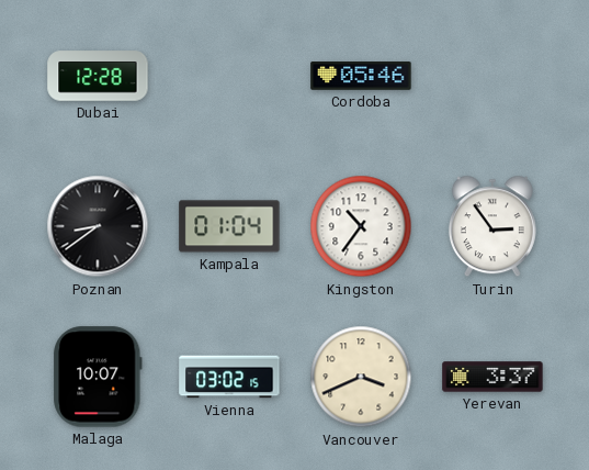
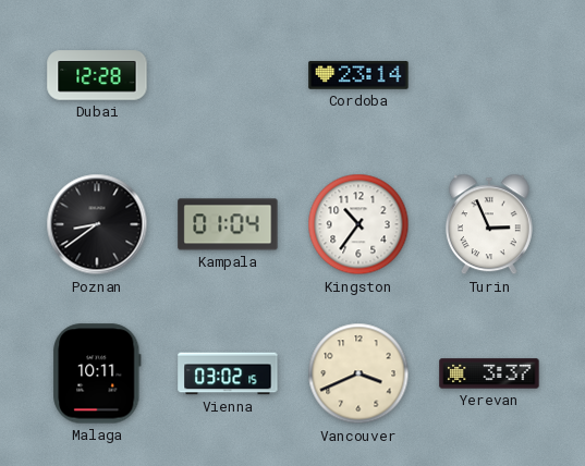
Cordoba: 05:46 -> 23:14
Turin: 2:54 -> 2:56
Malaga: 10:07 -> 10:11
